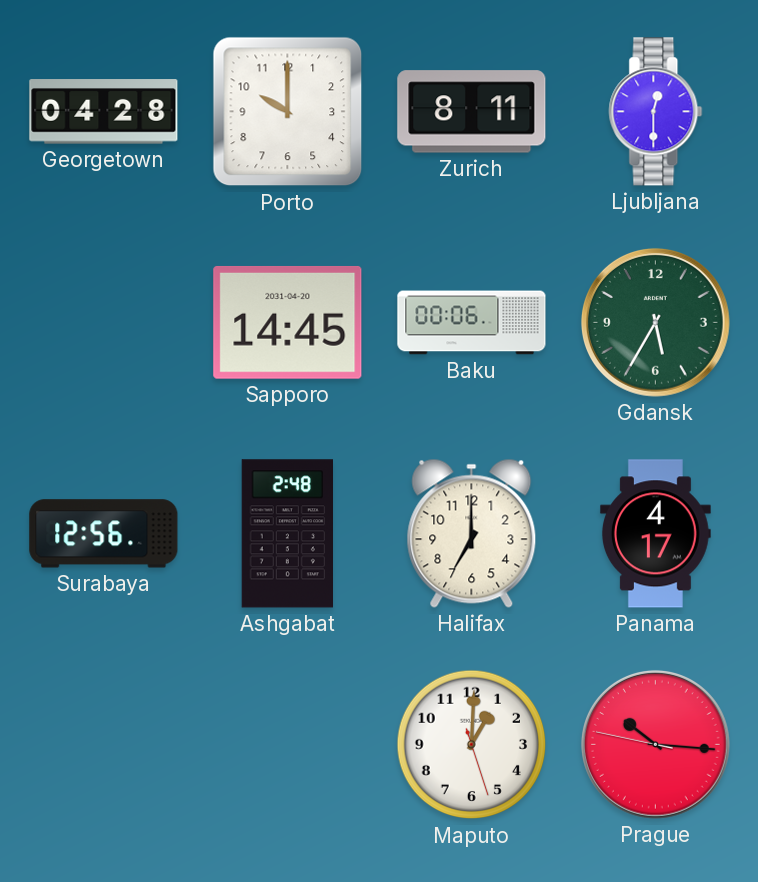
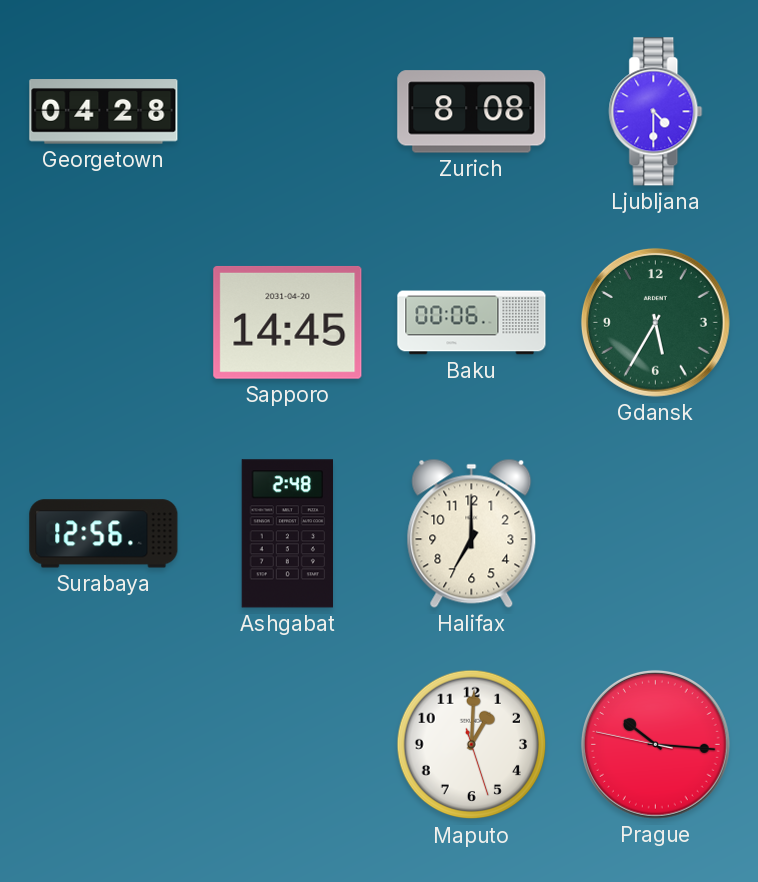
Porto: 10:00 -> none
Zurich: 8:11 -> 8:08
Ljubljana: 12:30 -> 4:30
Panama: 4:17 -> none
